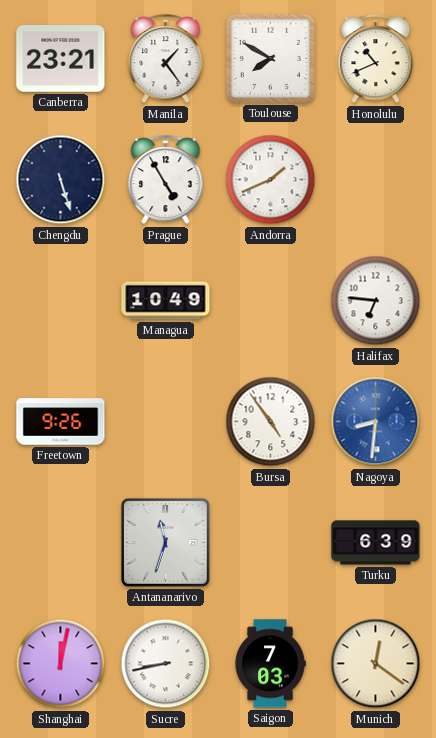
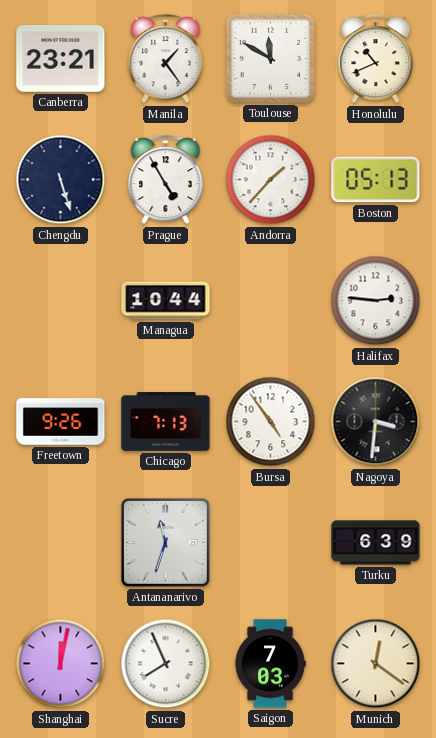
Toulouse: 7:50 -> 11:50
Andorra: 1:41 -> 1:37
Boston: none -> 05:13
Managua: 10:49 -> 10:44
Halifax: 6:46 -> 2:46
Chicago: none -> 7:13
Nagoya: 8:31 -> 3:31
Nagoya dial: blue -> black
Sucre: 8:43 -> 7:56
